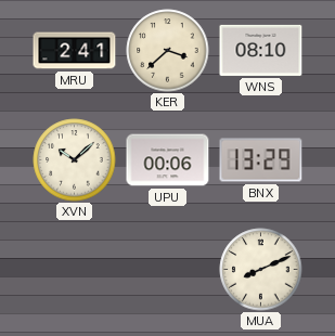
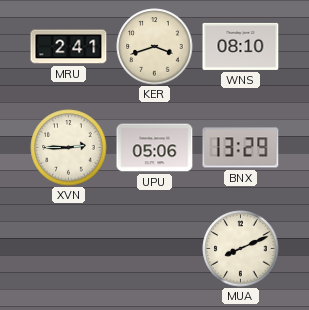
KER: 3:38 -> 3:42
XVN: 10:08 -> 2:45
UPU: 00:06 -> 05:06
